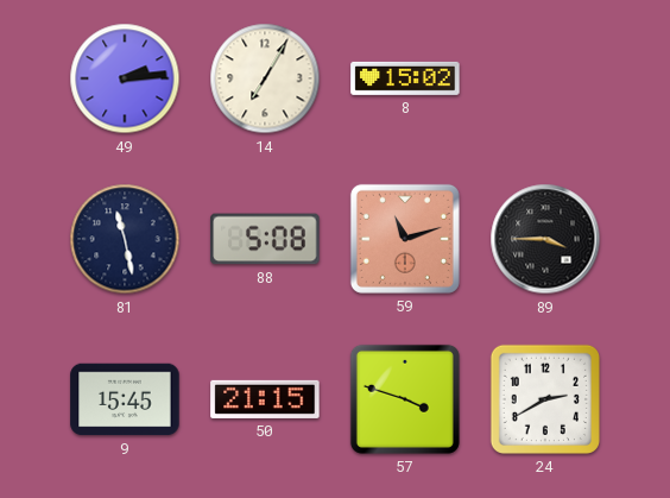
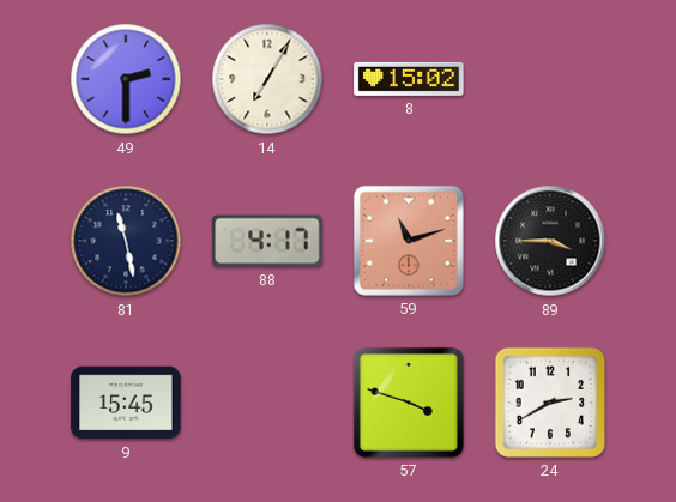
49: 2:14 -> 2:30
88: 5:08 -> 4:17
50: 21:15 -> none
